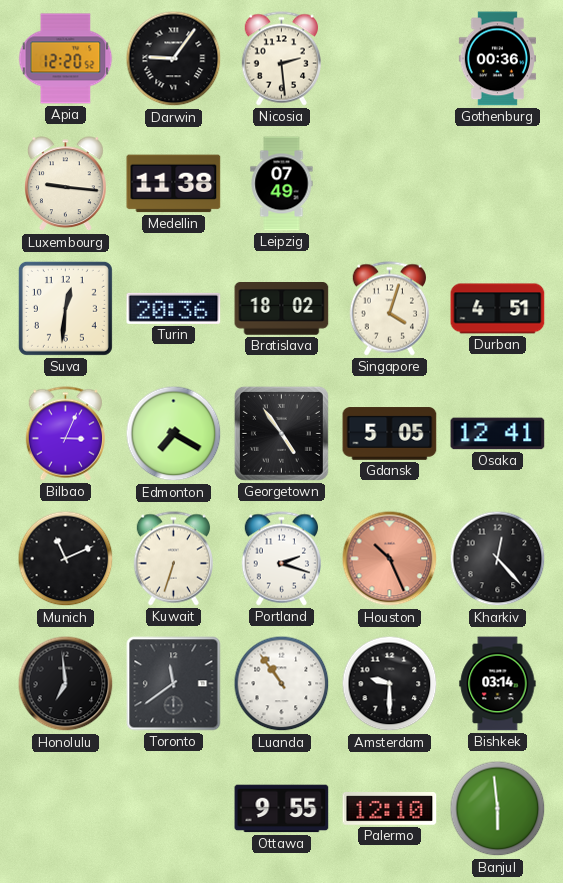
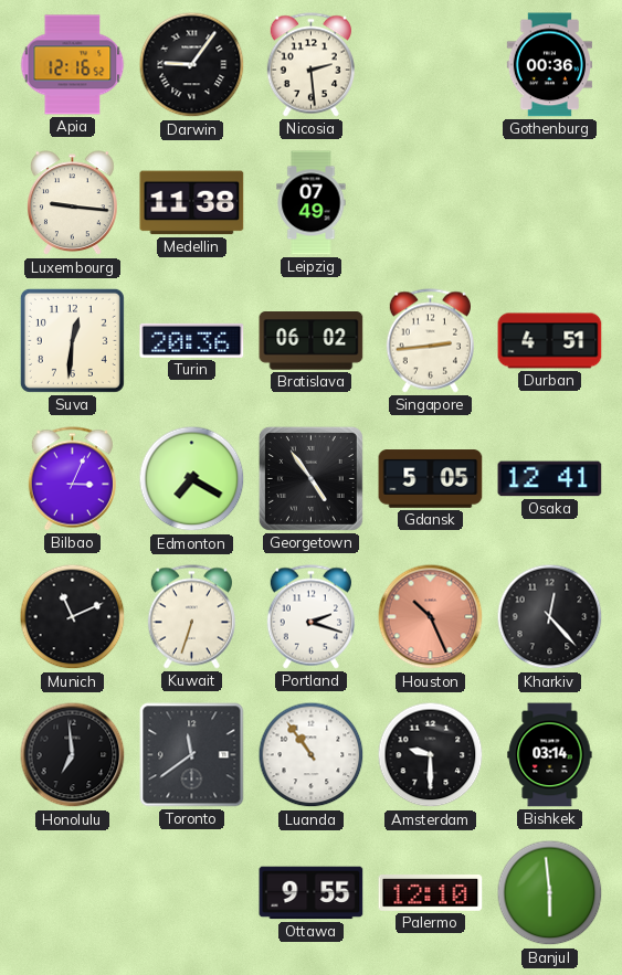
Apia: 12:20 -> 12:16
Bratislava: 18:02 -> 06:02
Singapore: 4:03 -> 2:44
